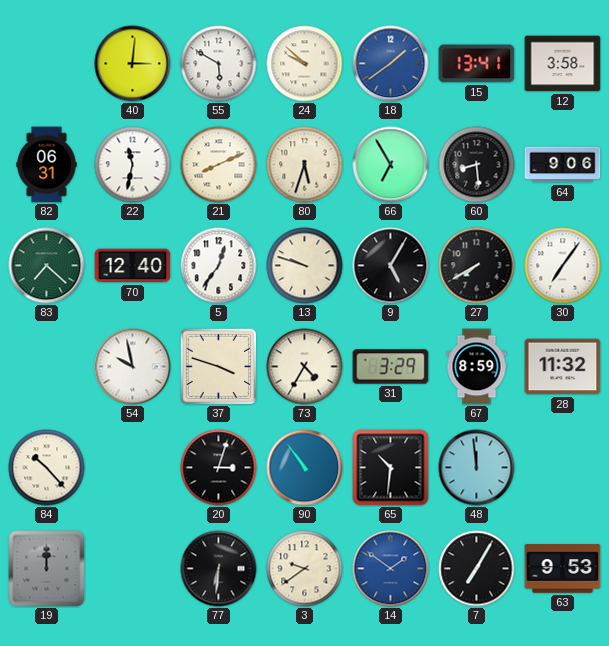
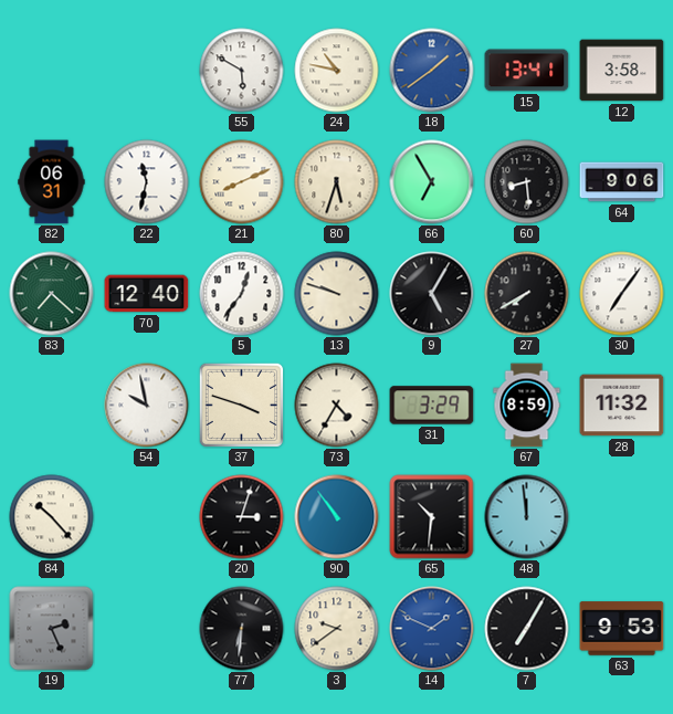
40: 3:01 -> none
24: 9:52 -> 10:47
19: 12:00 -> 2:26
14: 1:51 -> 1:49
